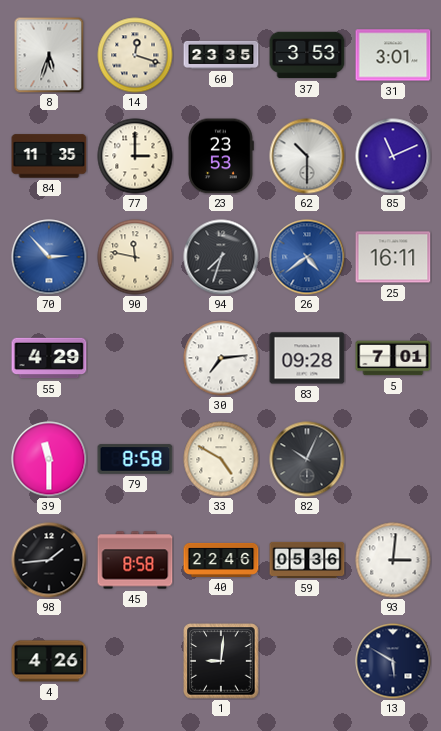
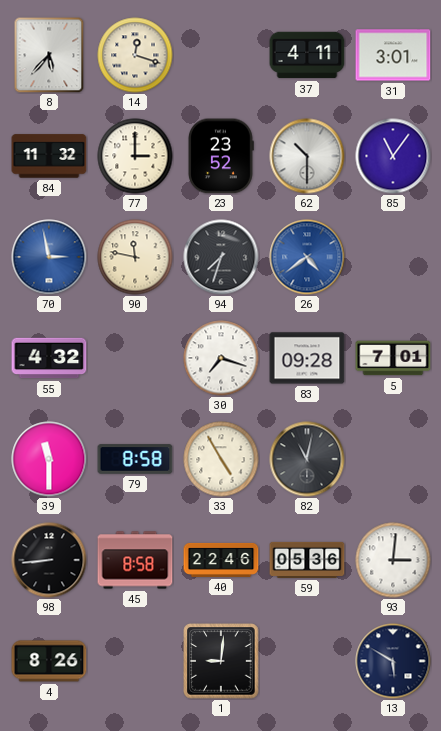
8: 5:33 -> 5:37
60: 23:35 -> none
37: 3:53 -> 4:11
84: 11:35 -> 11:32
23: 23:53 -> 23:52
85: 11:11 -> 11:06
70: 2:53 -> 2:58
25: 16:11 -> none
55: 4:29 -> 4:32
30: 7:14 -> 7:18
33: 4:50 -> 4:55
82: 10:04 -> 11:02
98: 1:44 -> 8:44
4: 4:26 -> 8:26
